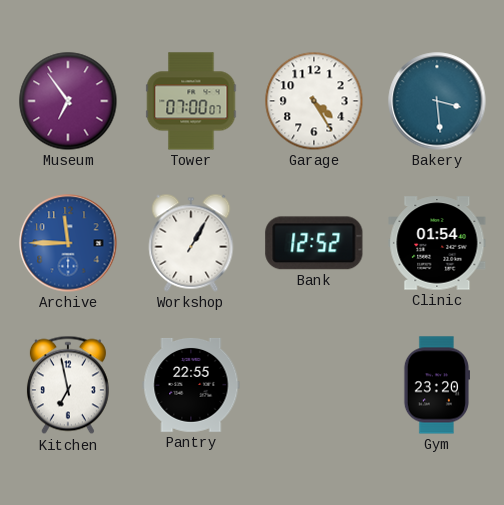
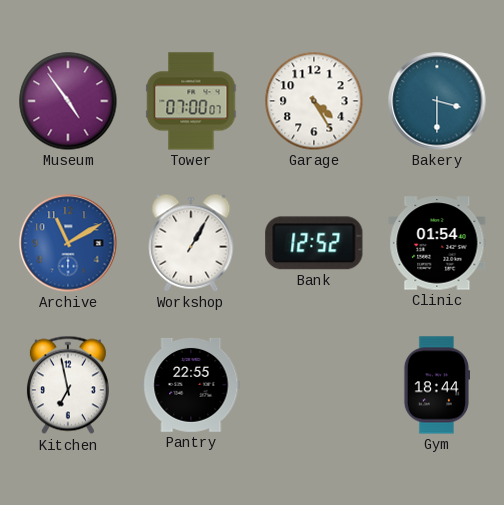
Museum: 6:54 -> 4:54
Bakery: 3:29 -> 3:30
Archive: 11:45 -> 11:10
Gym: 23:20 -> 18:44
